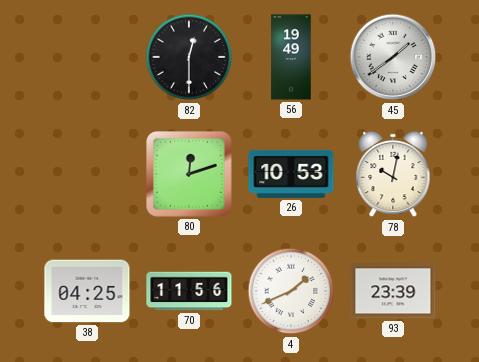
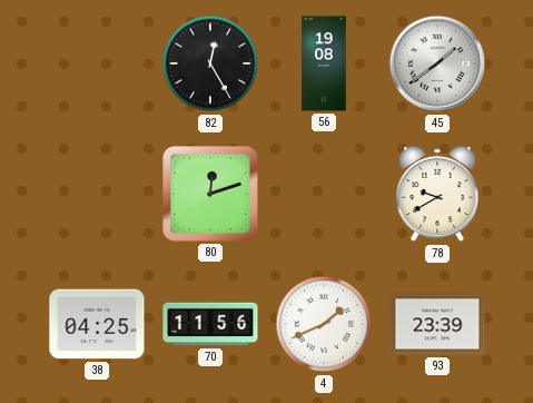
82: 12:30 -> 12:25
56: 19:49 -> 19:08
26: 10:53 -> none
78: 10:02 -> 9:40
